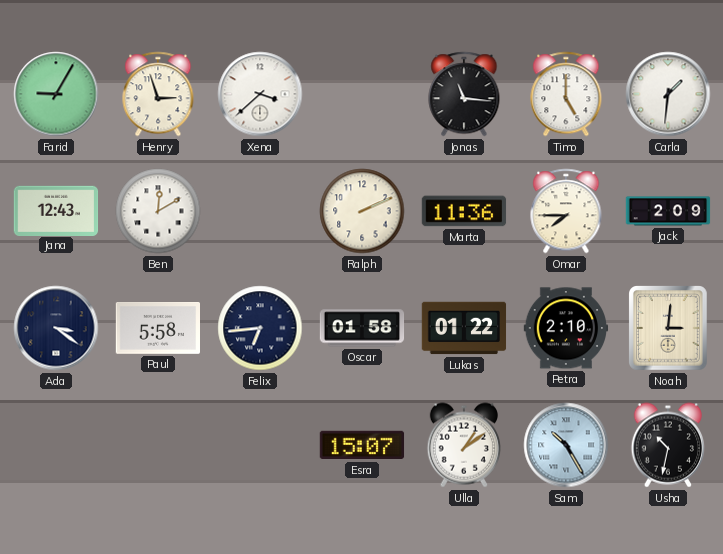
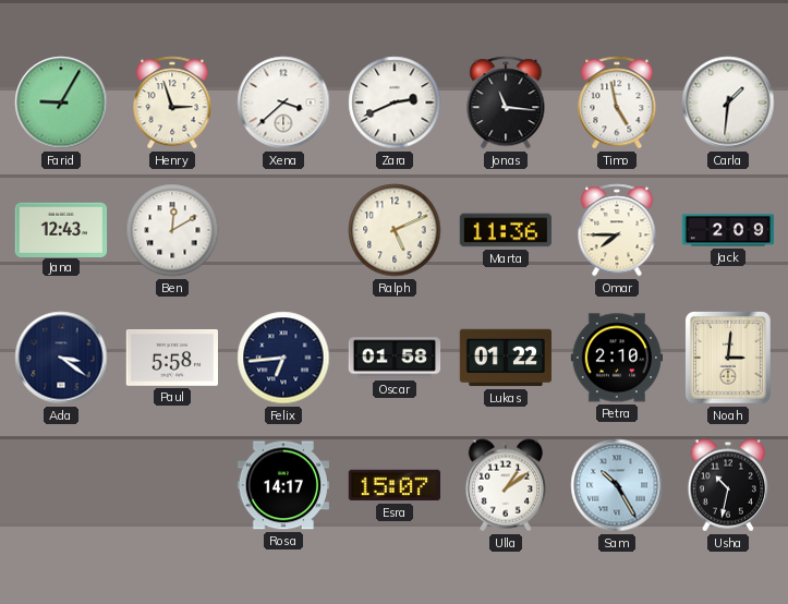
Zara: none -> 2:41
Timo: 5:00 -> 4:58
Ralph: 2:11 -> 5:11
Rosa: none -> 14:17
